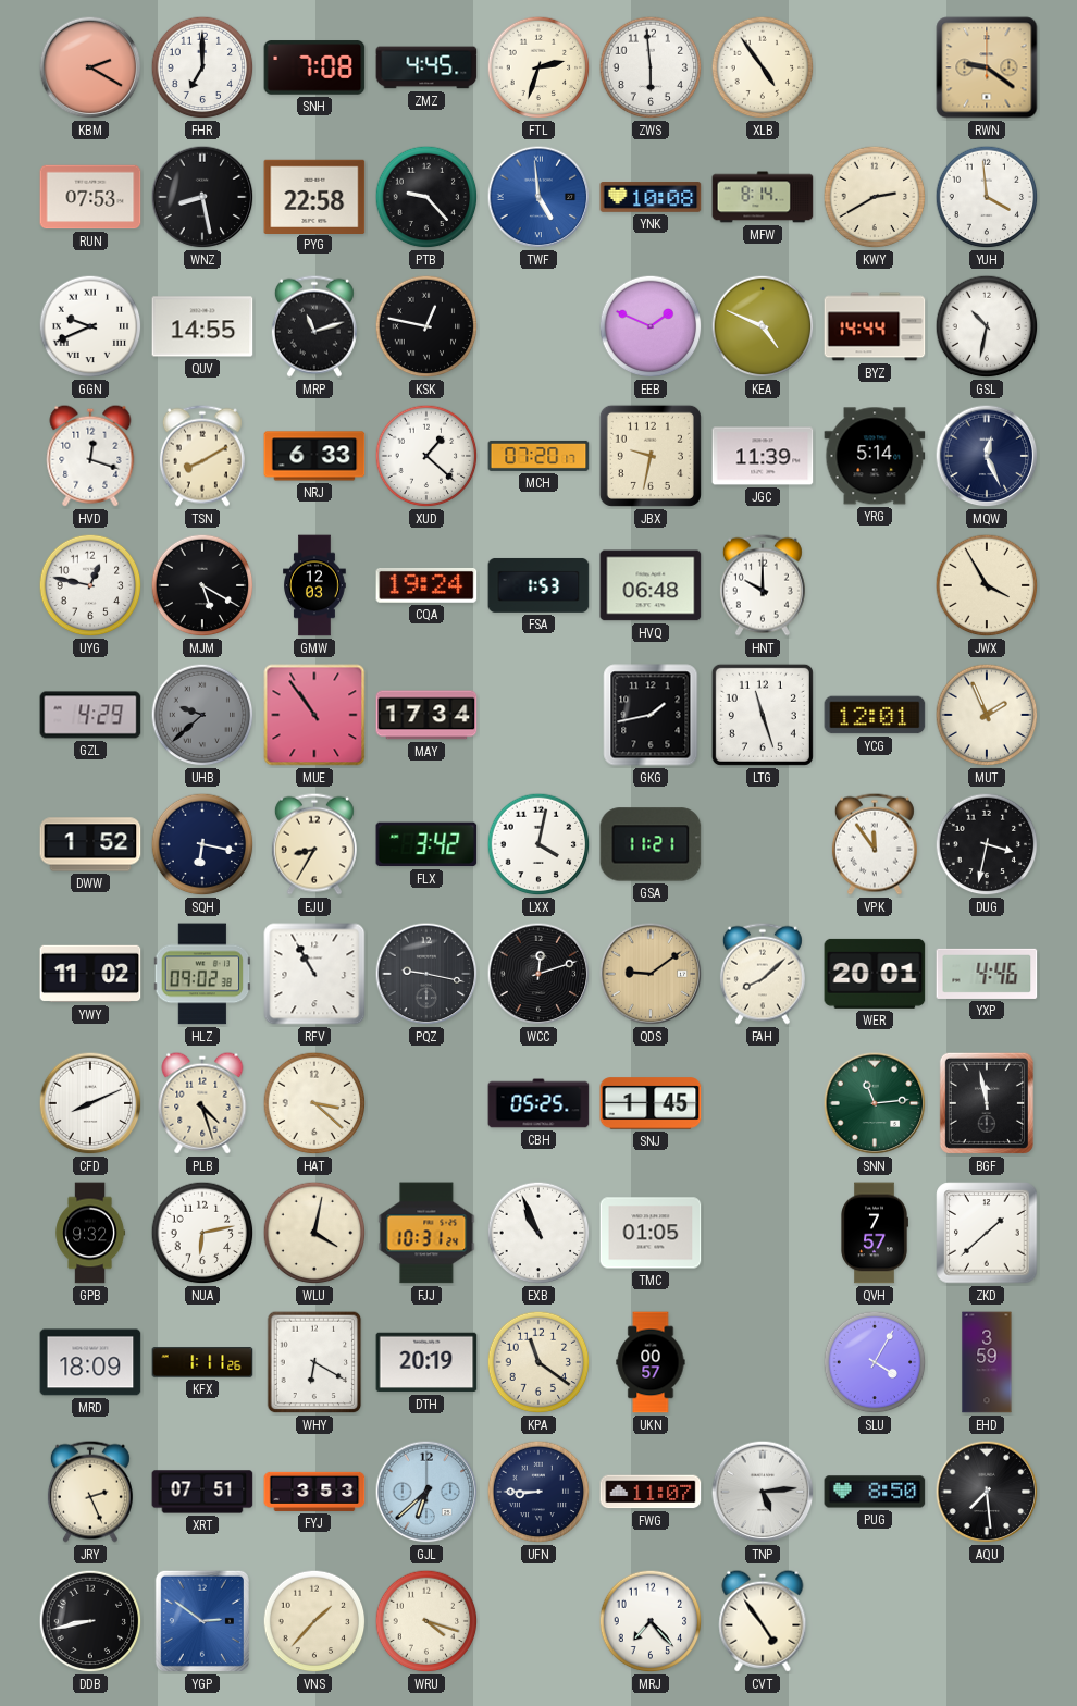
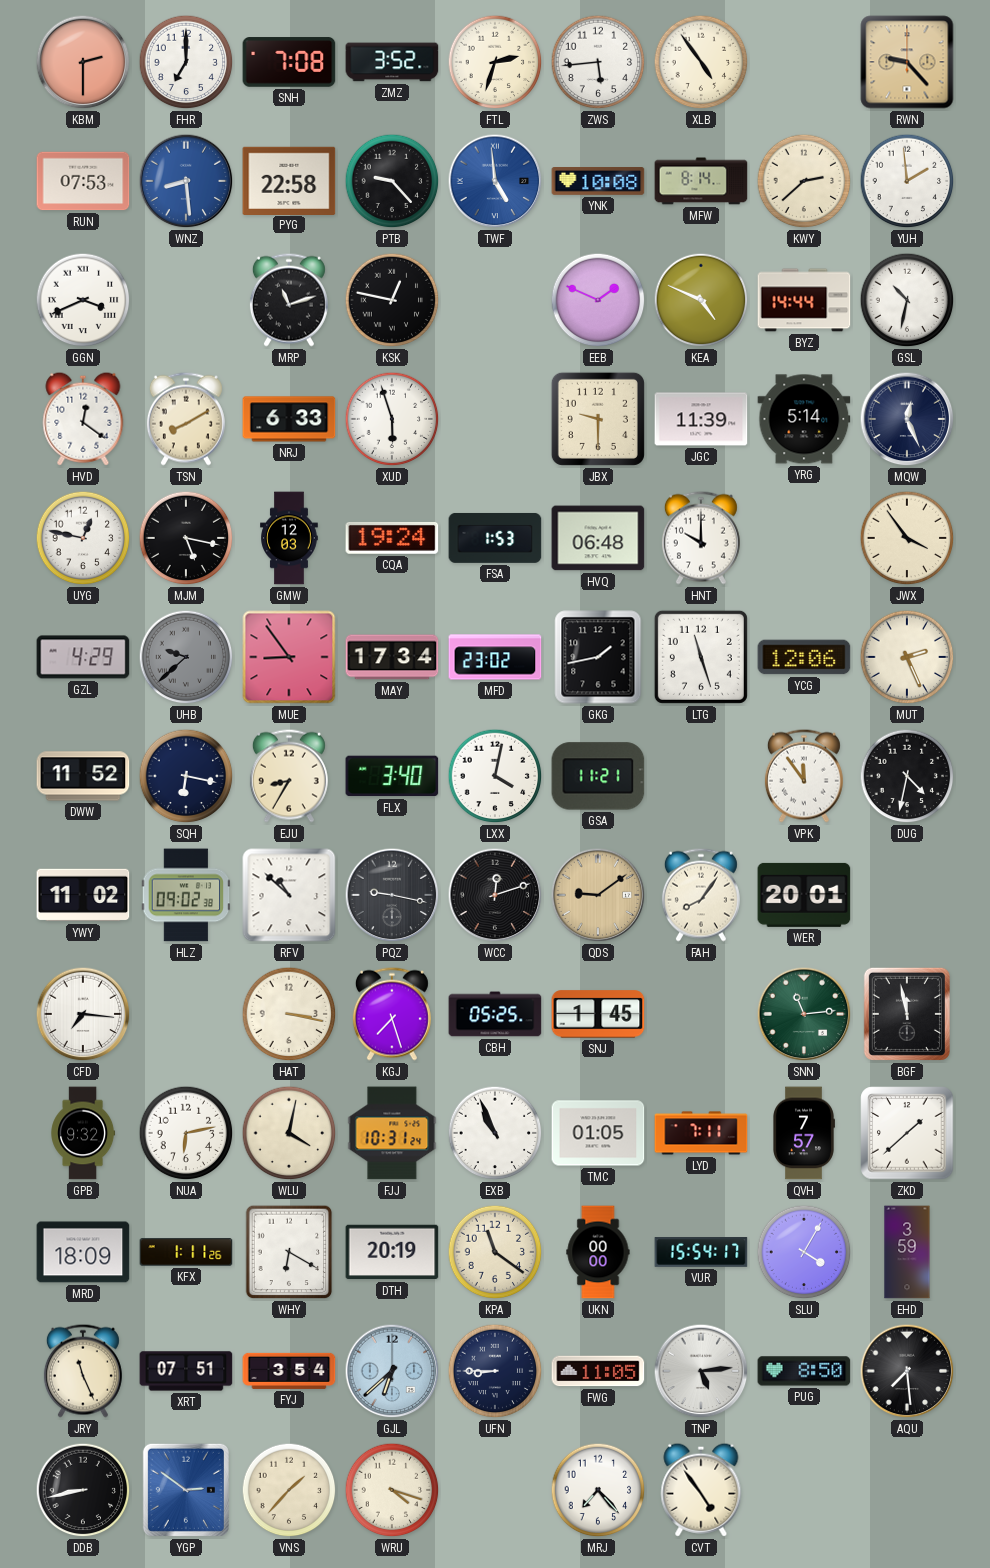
KBM: 2:20 -> 2:30
ZMZ: 4:45 -> 3:52
ZWS: 5:59 -> 5:44
RWN: 9:21 -> 9:23
WNZ: 8:28 -> 8:29
WNZ dial: black -> blue
KWY: 2:40 -> 2:38
YUH: 3:59 -> 1:59
GGN: 9:41 -> 3:41
QUV: 14:55 -> none
HVD: 12:18 -> 12:21
XUD: 1:22 -> 5:57
MCH: 07:20 -> none
JBX: 9:32 -> 9:30
MJM: 5:20 -> 5:17
JWX: 3:55 -> 3:54
MUE: 10:54 -> 8:54
MFD: none -> 23:02
YCG: 12:01 -> 12:06
MUT: 1:56 -> 2:26
DWW: 1:52 -> 11:52
FLX: 3:42 -> 3:40
DUG: 3:32 -> 4:32
RFV: 10:55 -> 10:52
FAH: 8:08 -> 8:06
YXP: 4:46 -> none
CFD: 8:11 -> 7:16
PLB: 4:27 -> none
HAT: 3:22 -> 3:17
KGJ: none -> 7:27
LYD: none -> 7:11
UKN: 00:57 -> 00:00
VUR: none -> 15:54
JRY: 2:26 -> 11:26
FYJ: 3:53 -> 3:54
FWG: 11:07 -> 11:05
